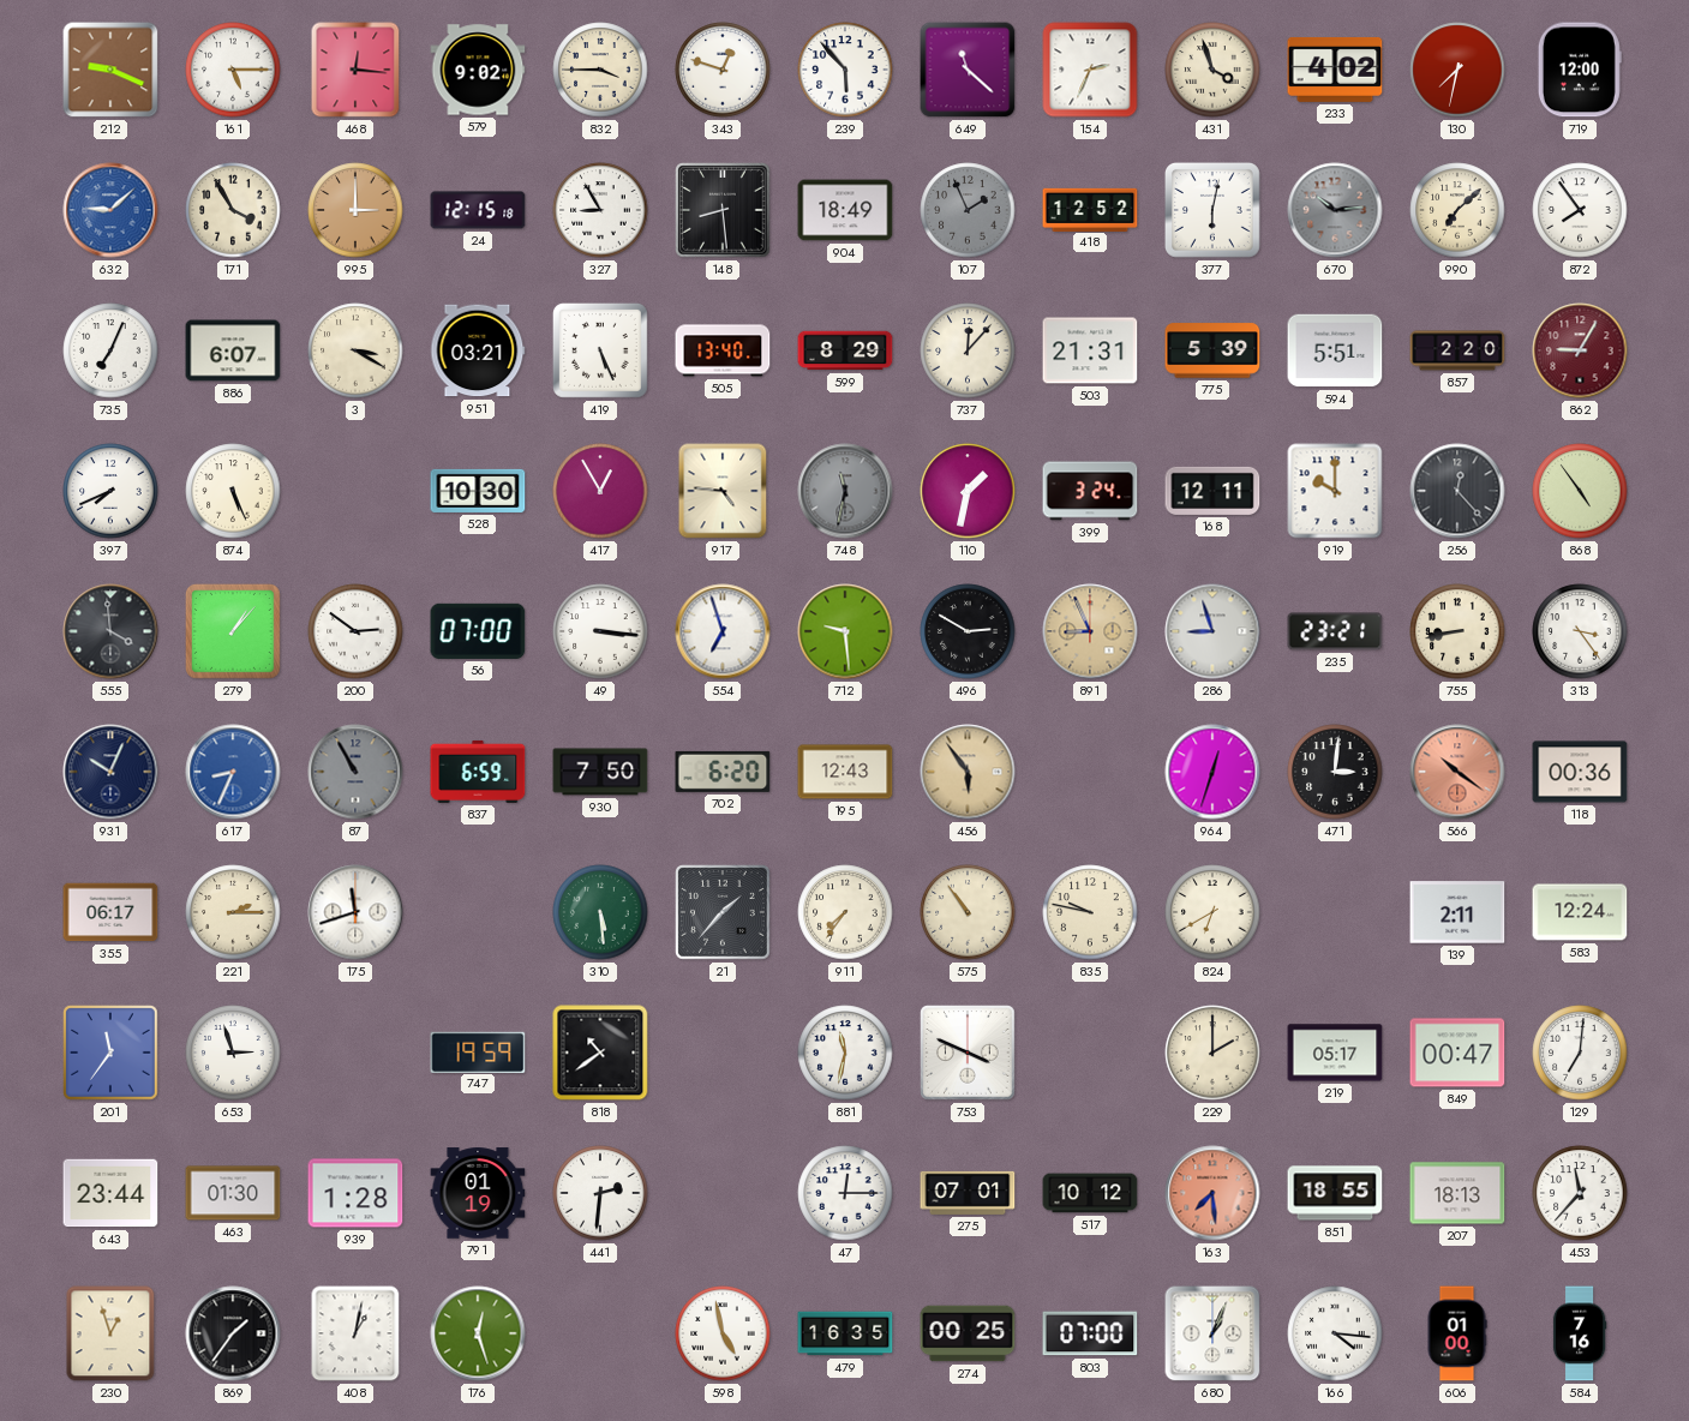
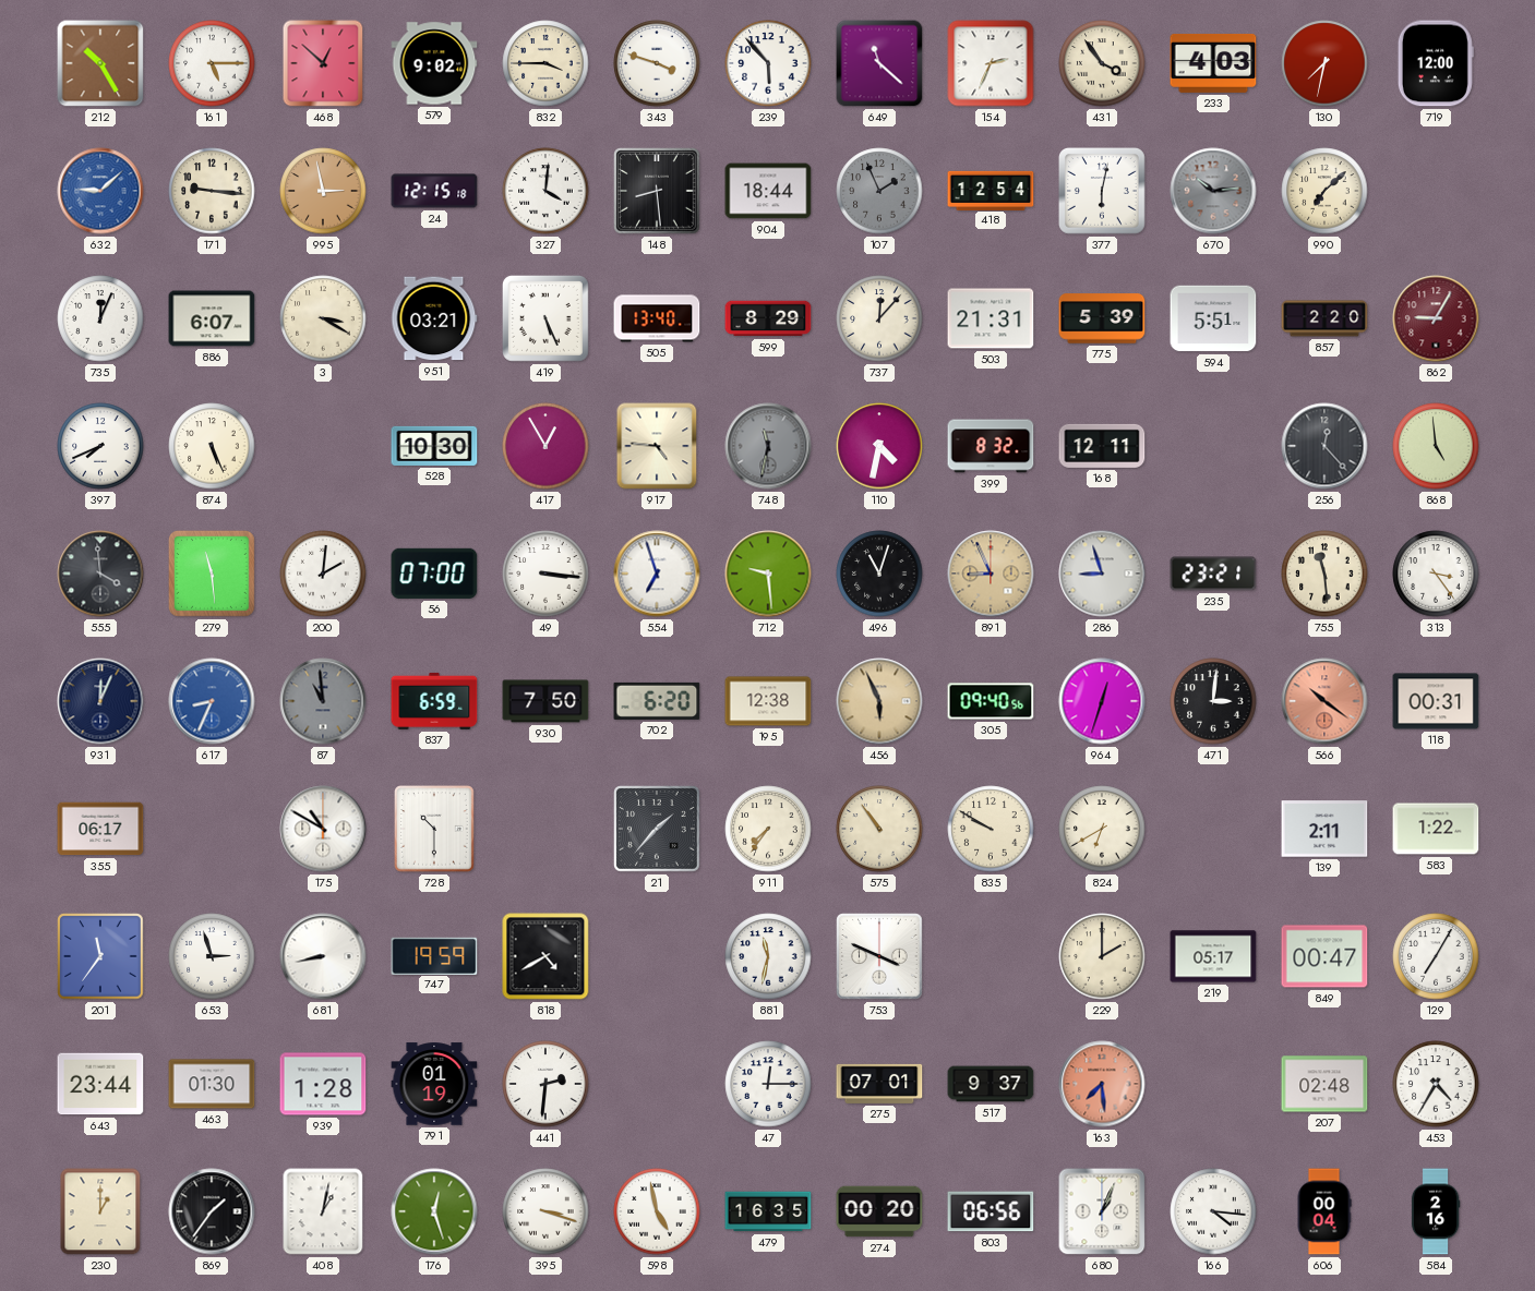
212: 9:19 -> 10:25
468: 12:16 -> 12:52
343: 12:48 -> 3:48
431: 3:57 -> 3:54
233: 4:02 -> 4:03
171: 3:55 -> 9:16
995: 3:00 -> 2:58
327: 8:55 -> 4:01
904: 18:49 -> 18:44
418: 12:52 -> 12:54
872: 7:54 -> none
735: 7:04 -> 12:04
110: 1:32 -> 4:32
399: 3:24 -> 8:32
919: 10:00 -> none
868: 4:54 -> 4:59
279: 1:07 -> 11:29
200: 2:51 -> 2:01
496: 2:50 -> 11:03
755: 8:43 -> 11:29
931: 10:04 -> 12:04
87: 10:55 -> 10:59
195: 12:43 -> 12:38
456: 5:54 -> 5:56
305: none -> 09:40
118: 00:36 -> 00:31
221: 2:15 -> none
175: 11:42 -> 10:50
728: none -> 10:30
310: 5:29 -> none
835: 9:47 -> 9:50
583: 12:24 -> 1:22
681: none -> 8:43
818: 10:39 -> 4:40
129: 7:01 -> 7:05
517: 10:12 -> 9:37
851: 18:55 -> none
207: 18:13 -> 02:48
453: 11:37 -> 4:35
230: 12:57 -> 1:00
395: none -> 3:18
274: 00:25 -> 00:20
803: 07:00 -> 06:56
606: 01:00 -> 00:04
584: 7:16 -> 2:16
